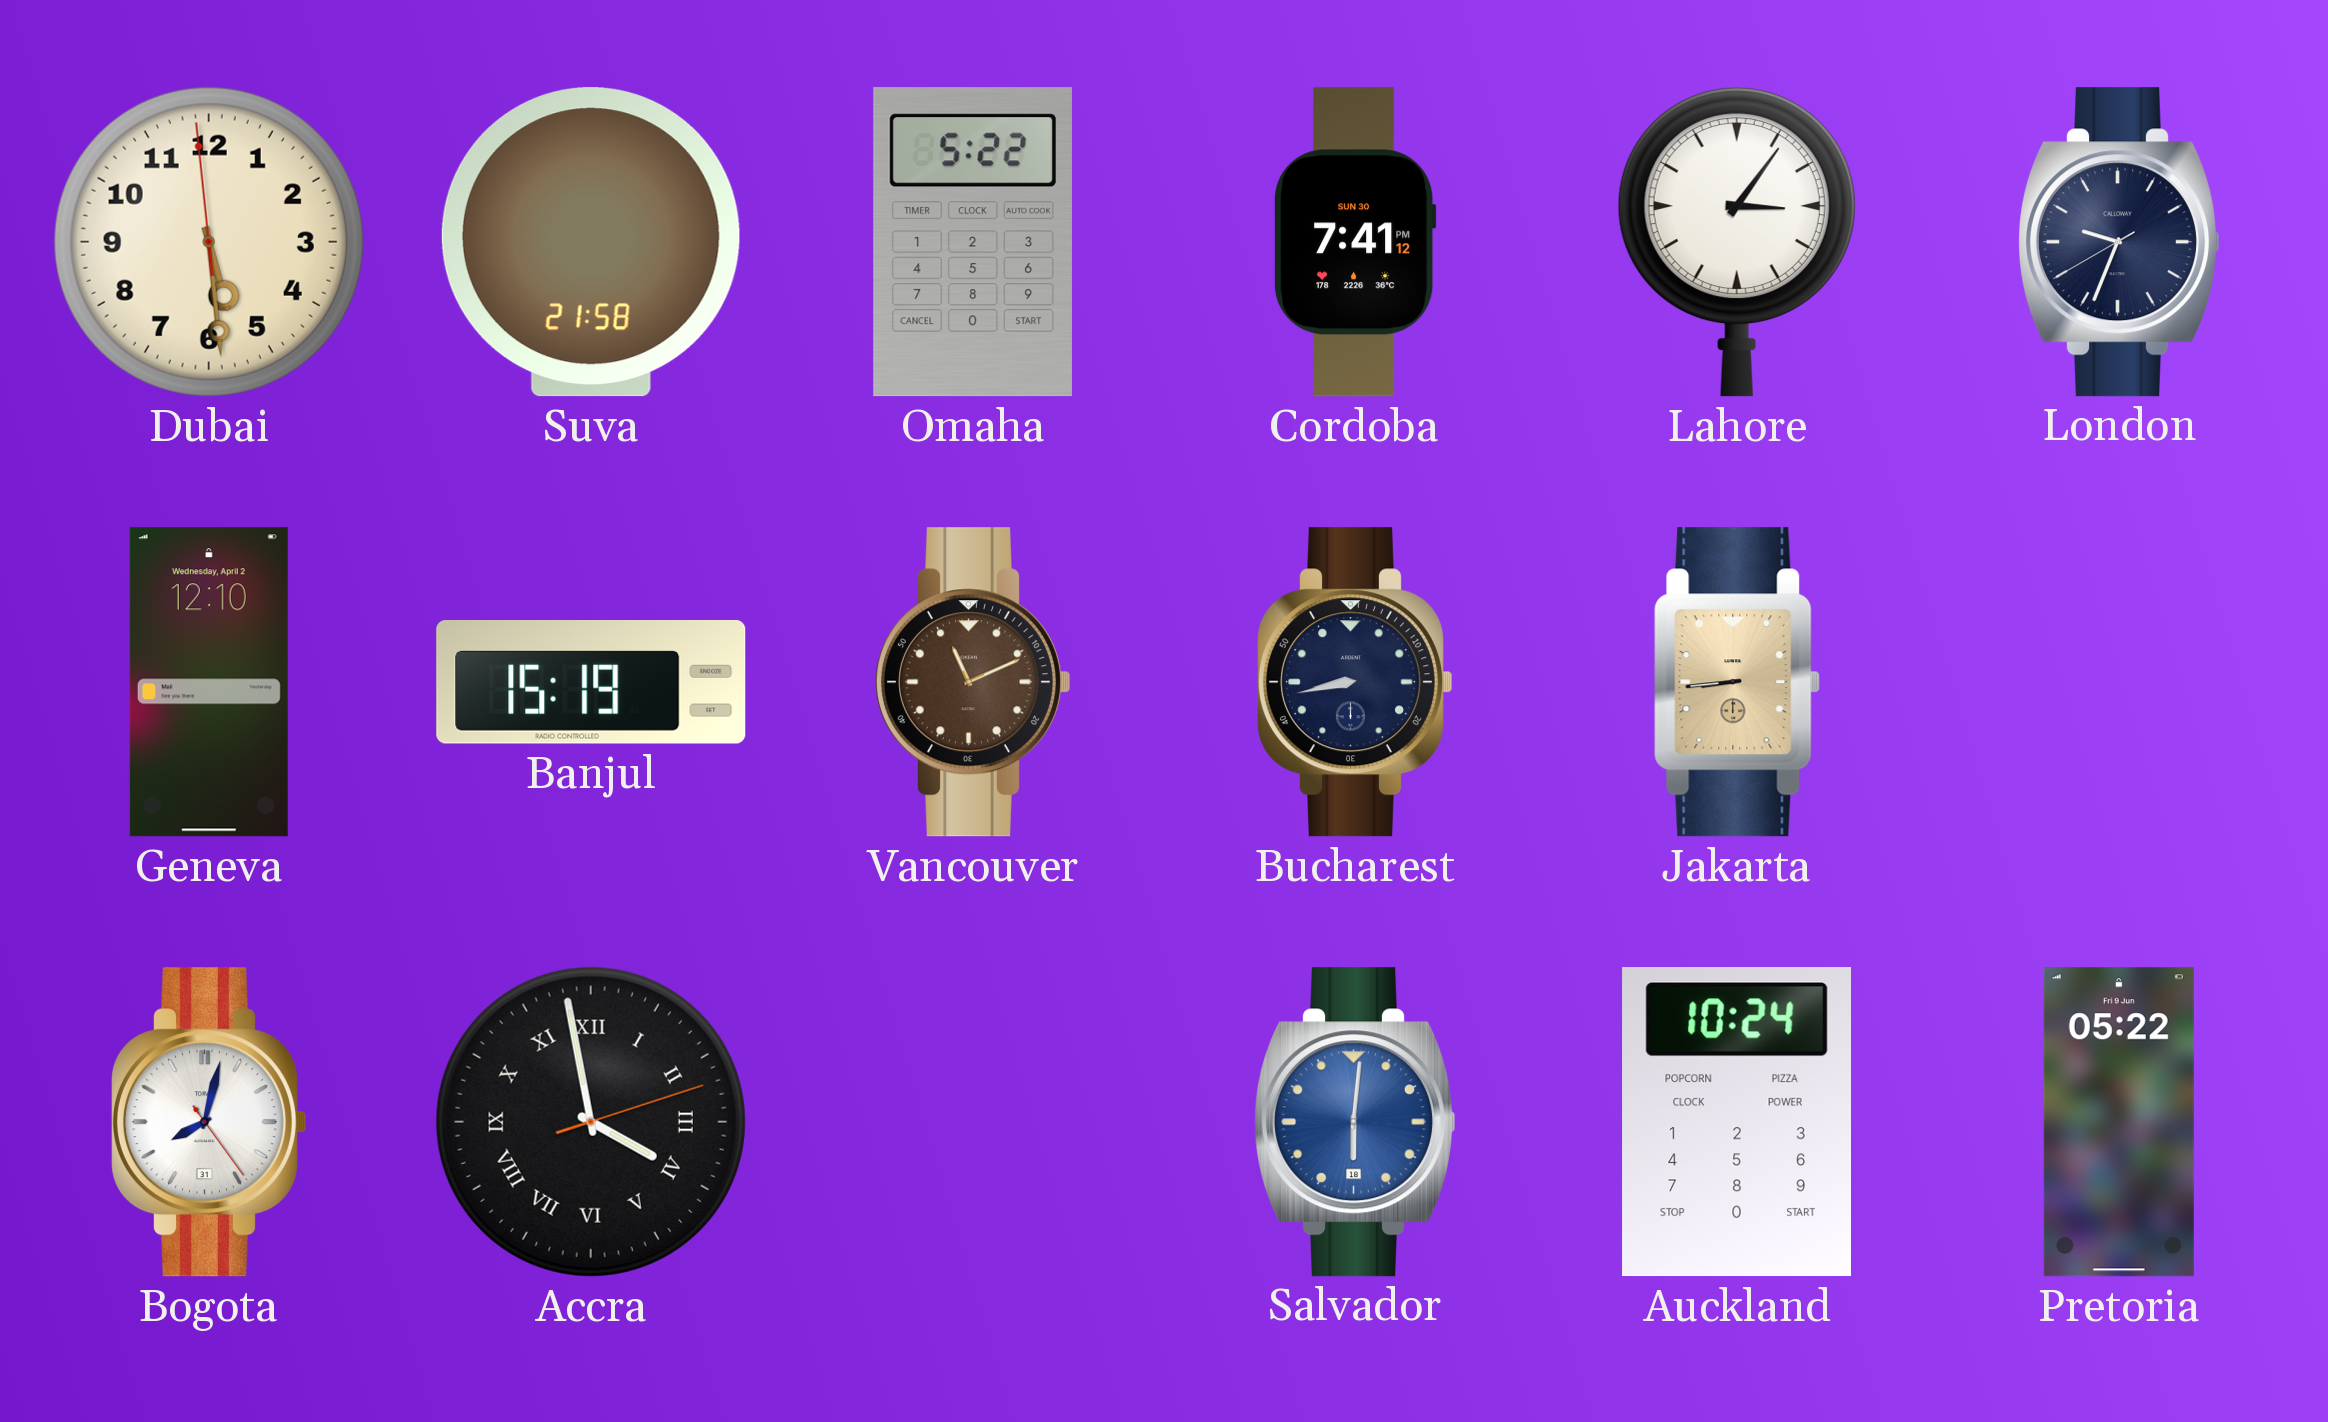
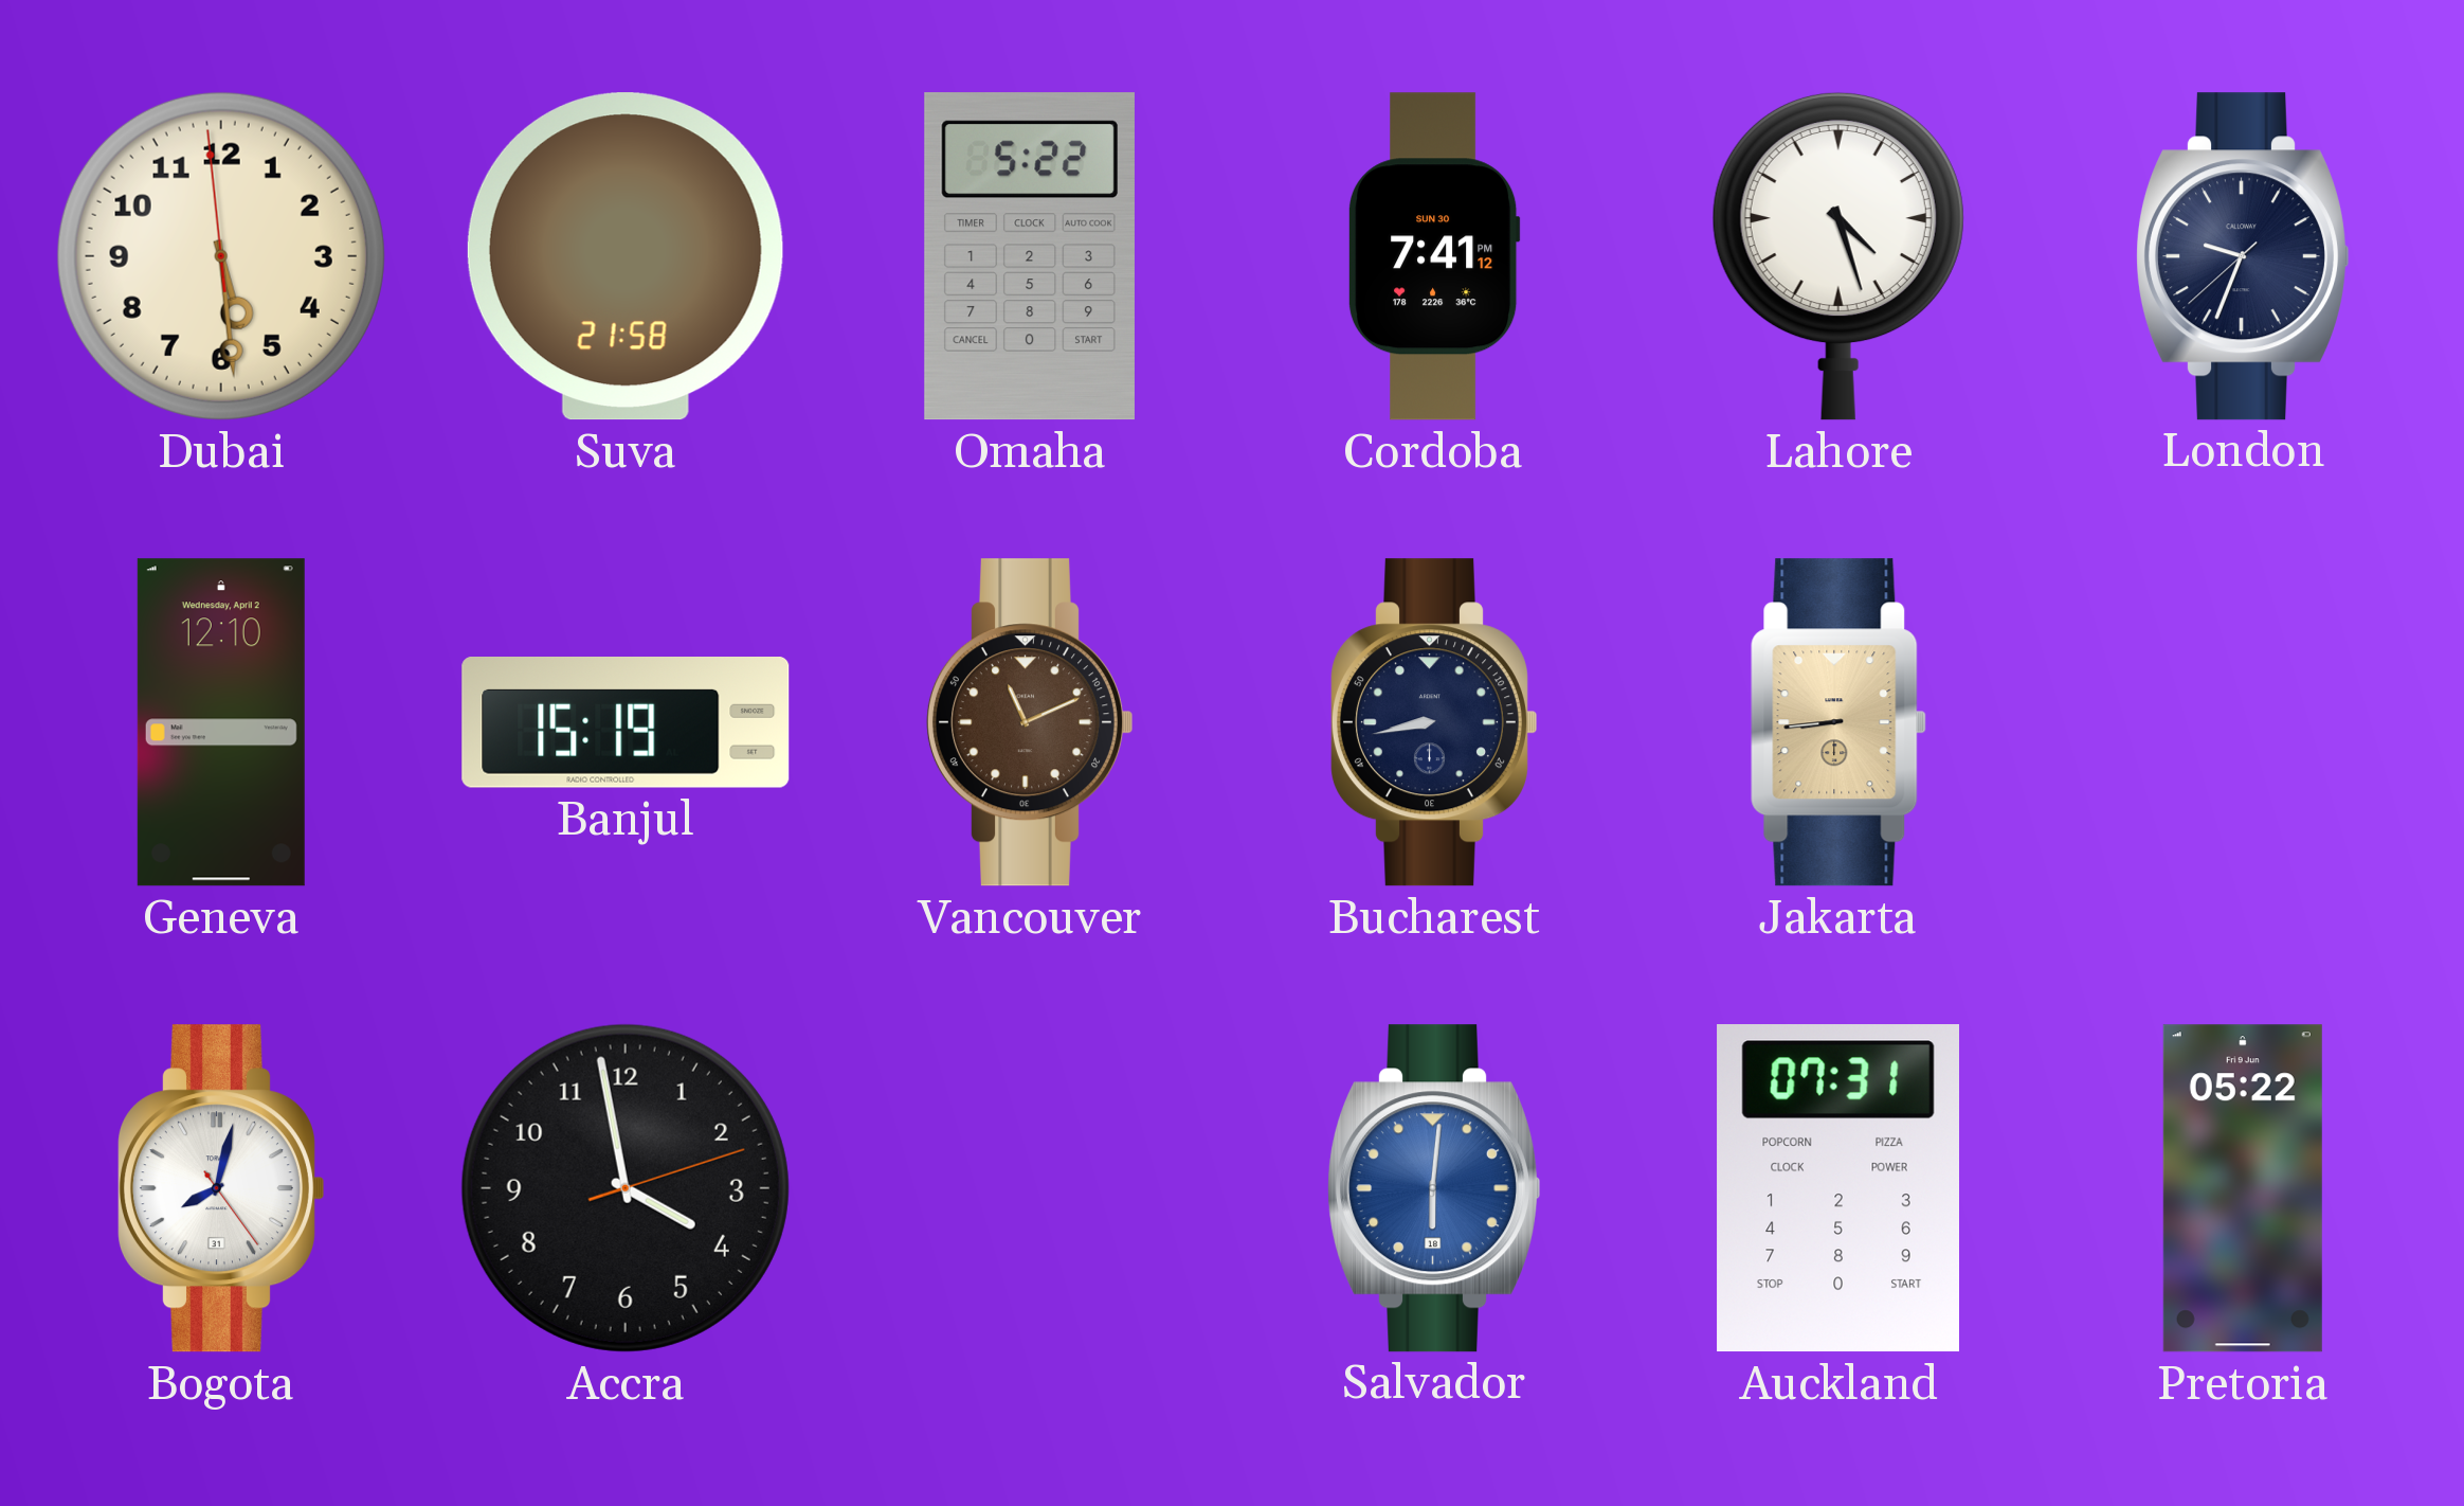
Lahore: 3:06 -> 4:27
London: 9:33:40 -> 9:33:38
Accra numerals: Roman -> Arabic
Auckland: 10:24 -> 07:31
